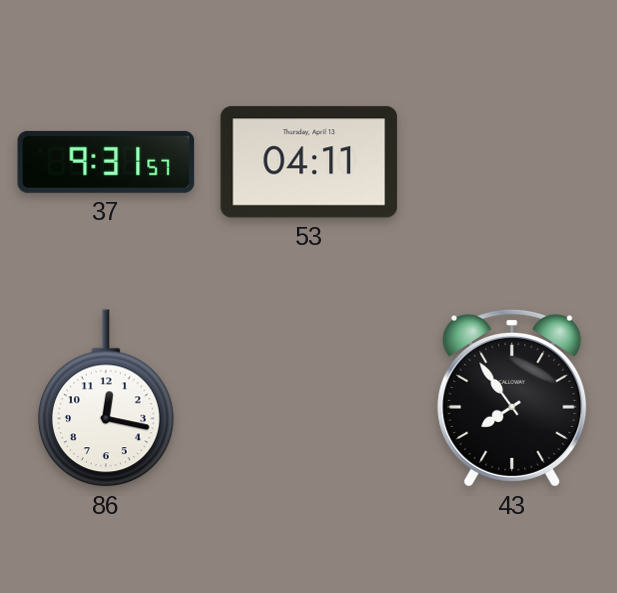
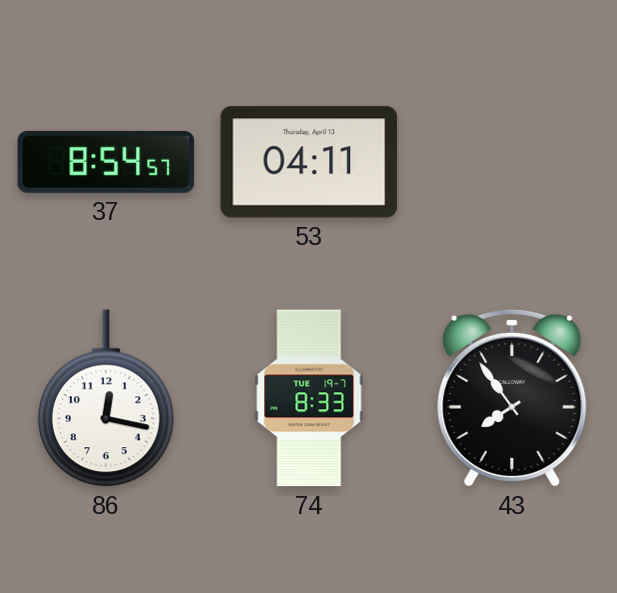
37: 9:31 -> 8:54
74: none -> 8:33
